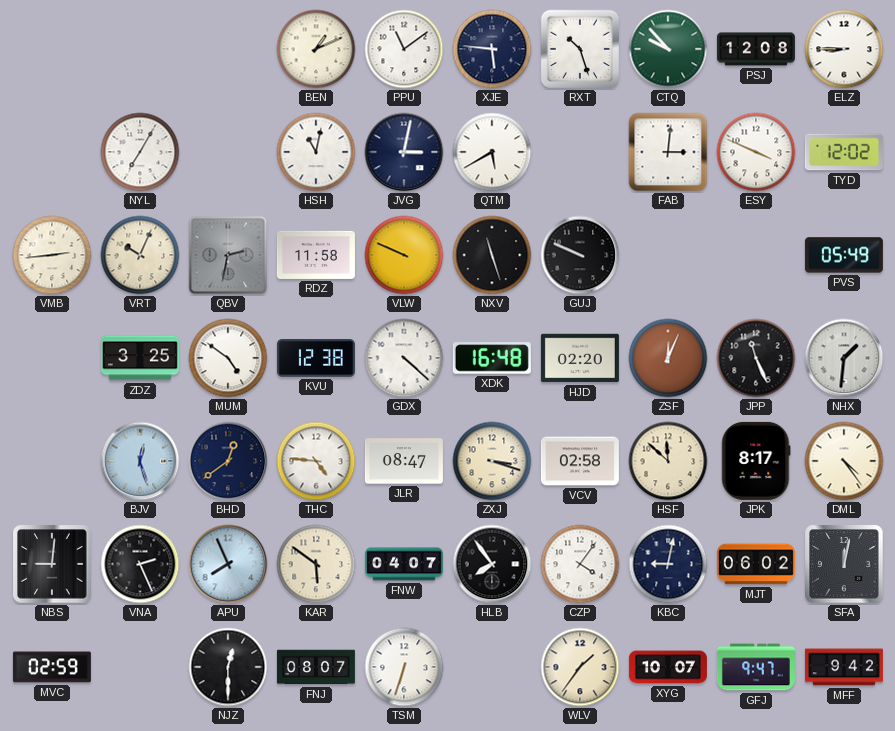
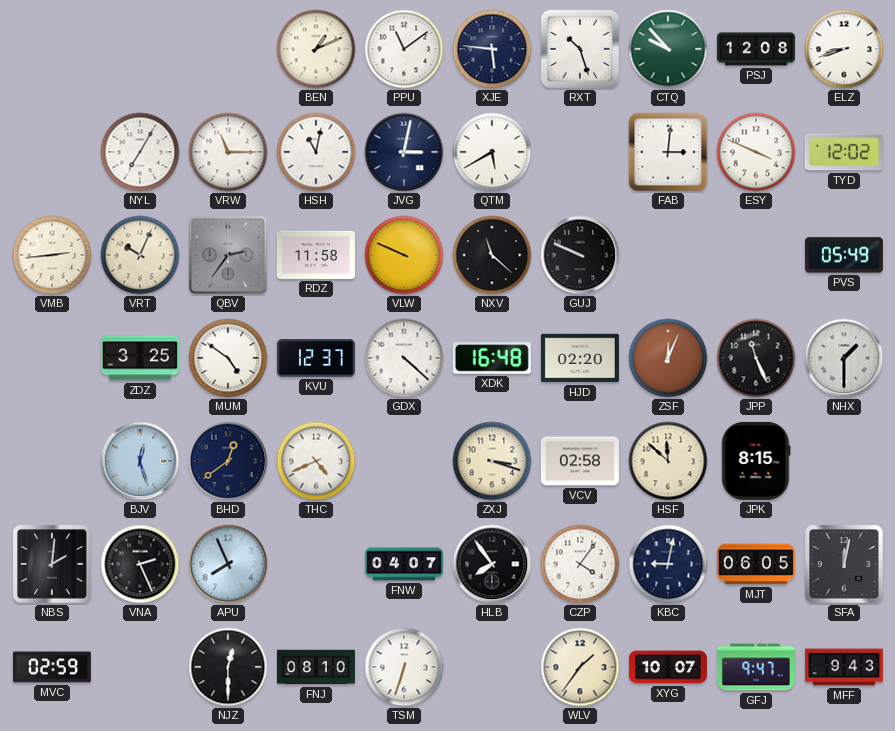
ELZ: 8:45 -> 8:42
VRW: none -> 11:15
QBV: 2:32 -> 2:36
NXV: 11:27 -> 11:22
KVU: 12:38 -> 12:37
NHX: 1:31 -> 1:30
THC: 4:46 -> 4:41
JLR: 08:47 -> none
JPK: 8:17 -> 8:15
DML: 4:24 -> none
NBS: 9:01 -> 2:01
KAR: 5:51 -> none
MJT: 06:02 -> 06:05
FNJ: 08:07 -> 08:10
MFF: 9:42 -> 9:43
